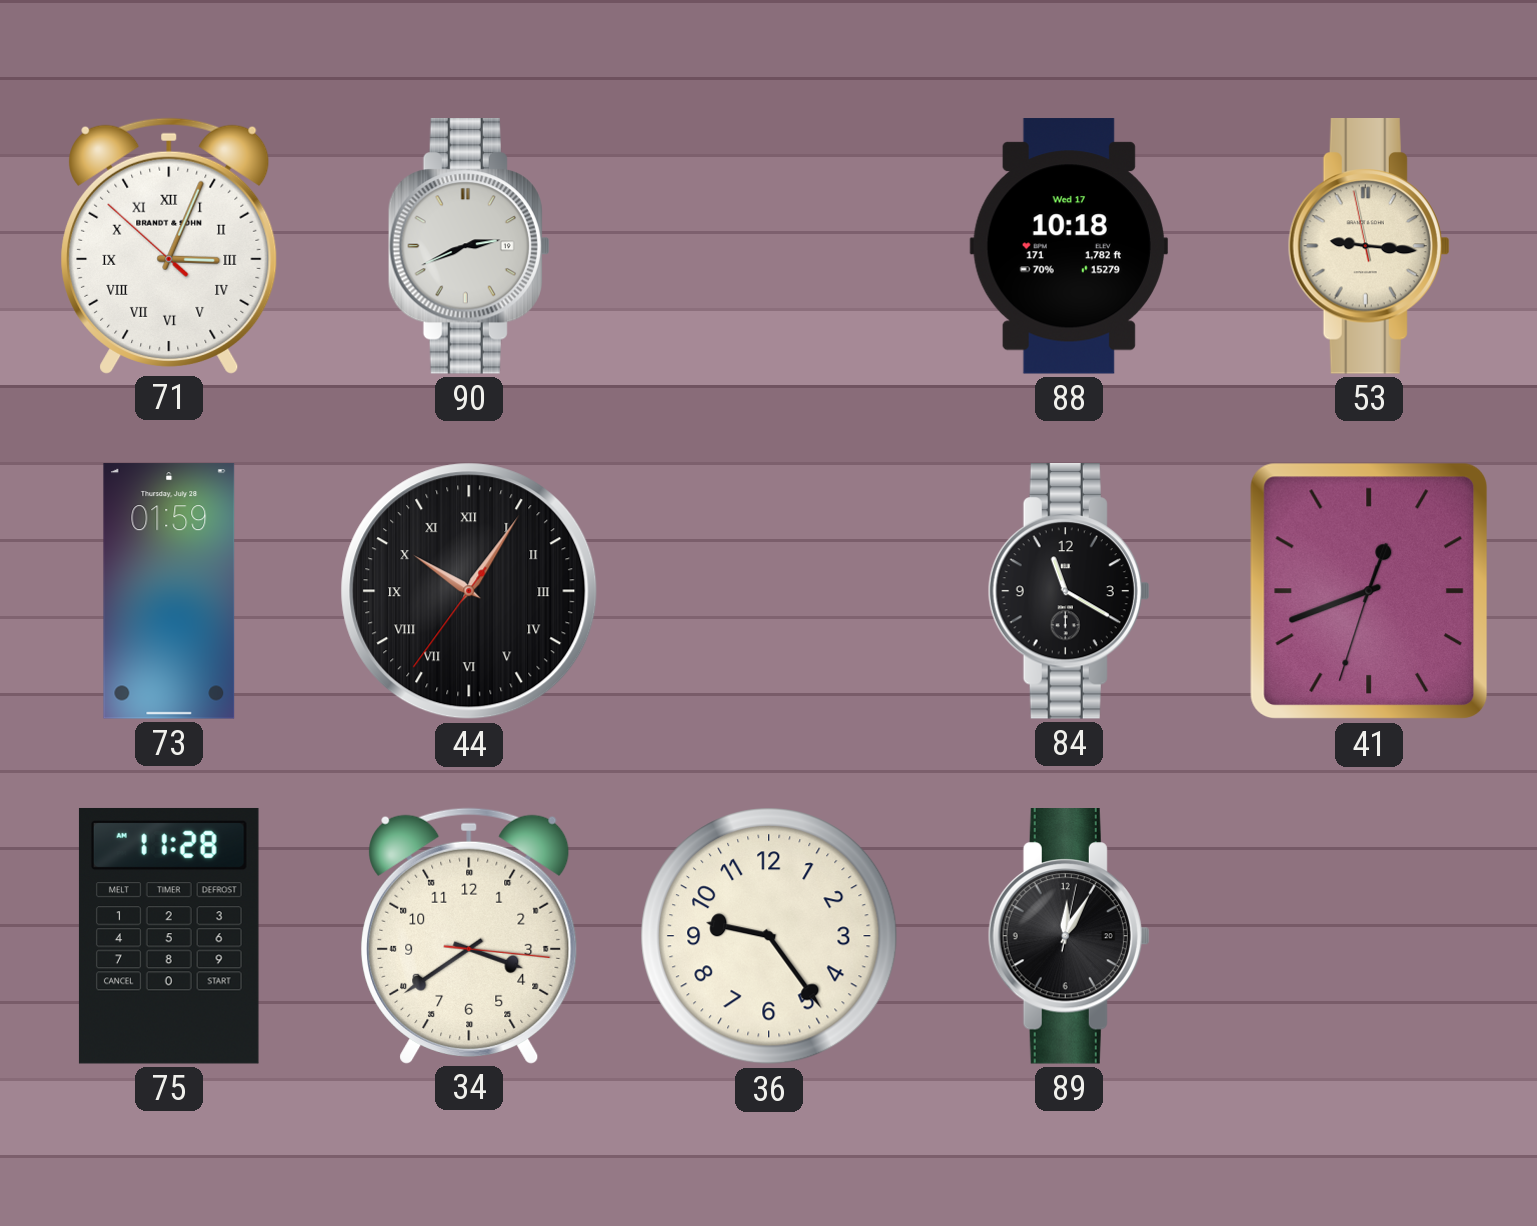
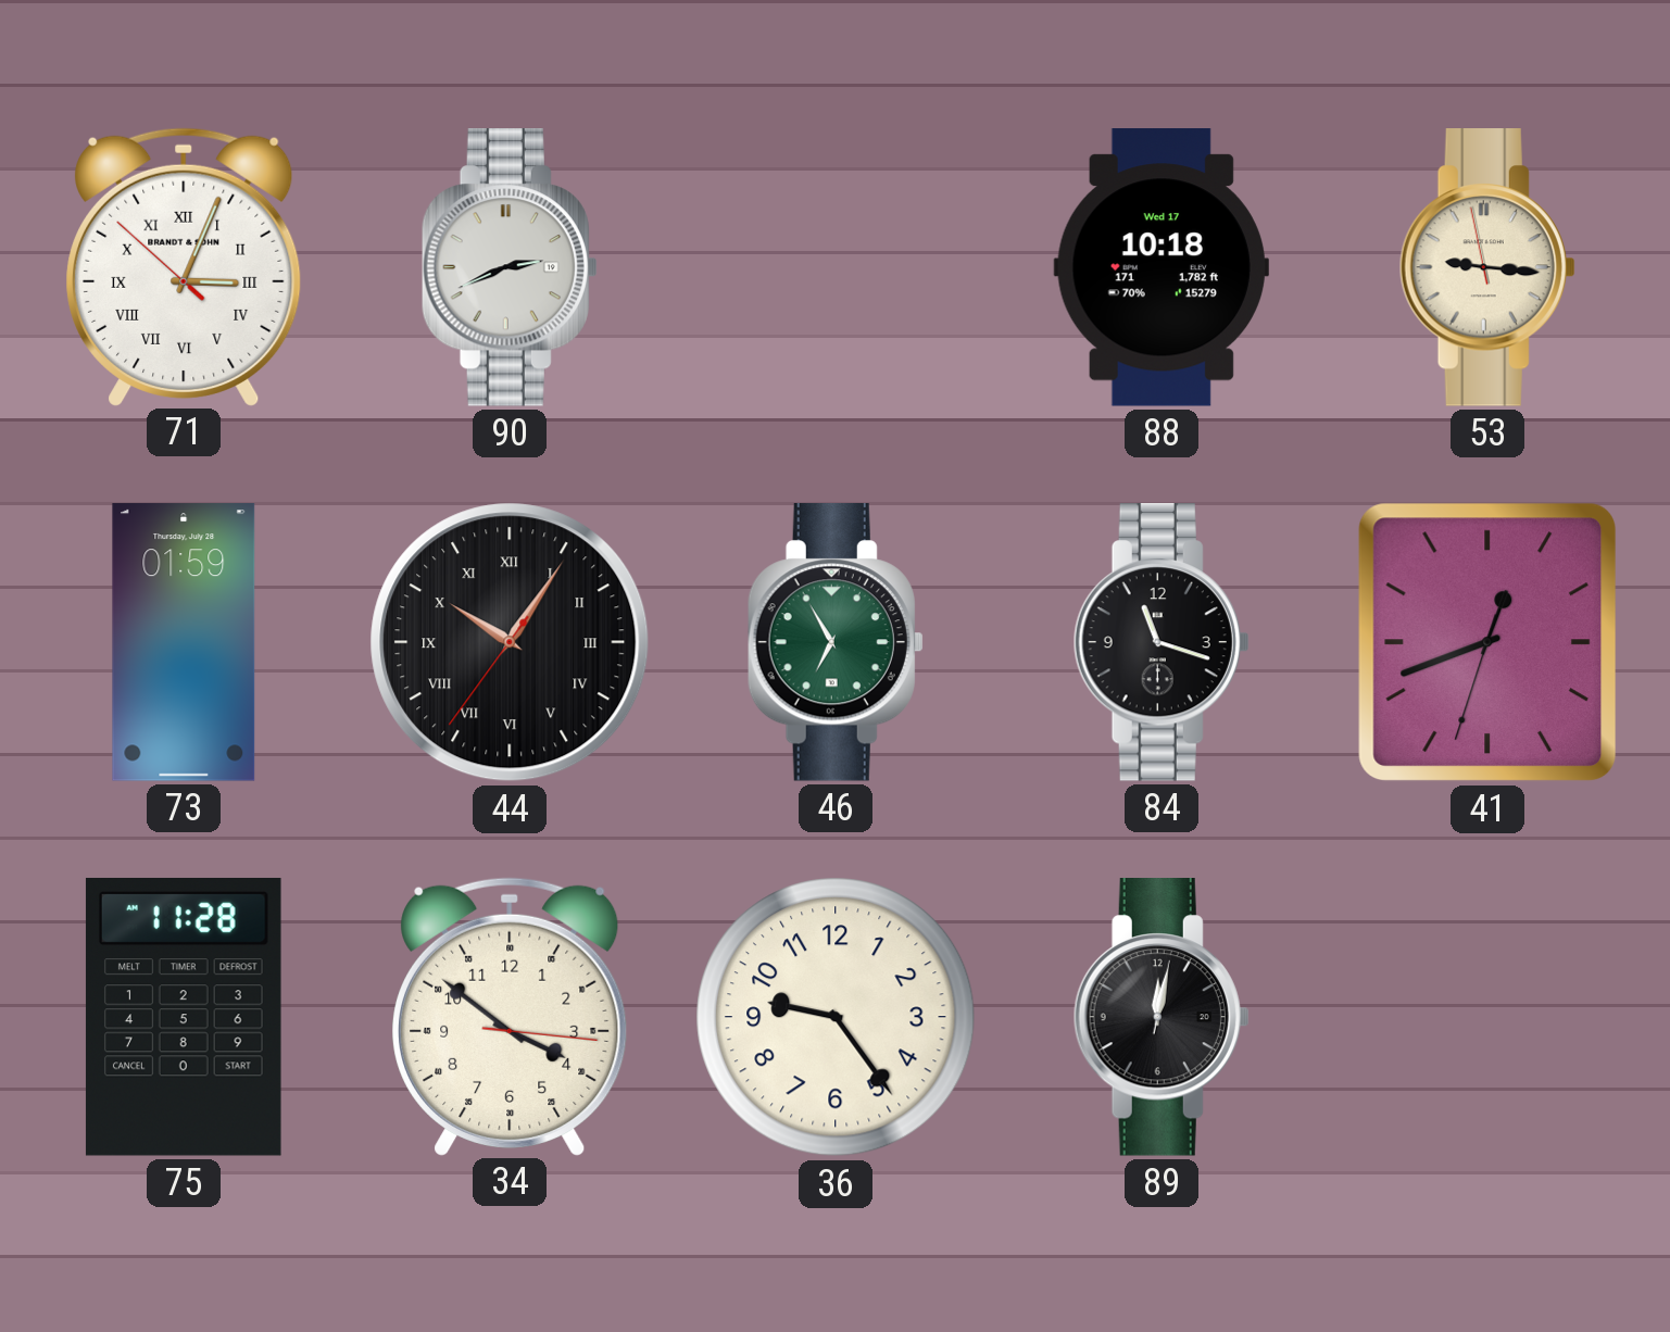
46: none -> 6:55
84: 11:20 -> 11:18
34: 3:39 -> 3:51
89: 12:05 -> 12:02
